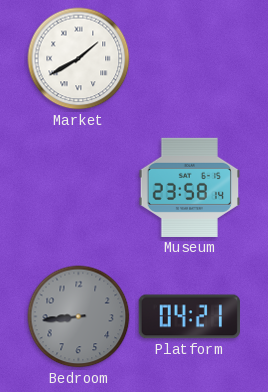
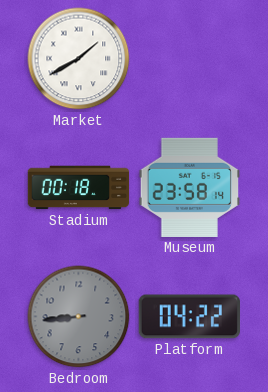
Stadium: none -> 00:18
Platform: 04:21 -> 04:22
